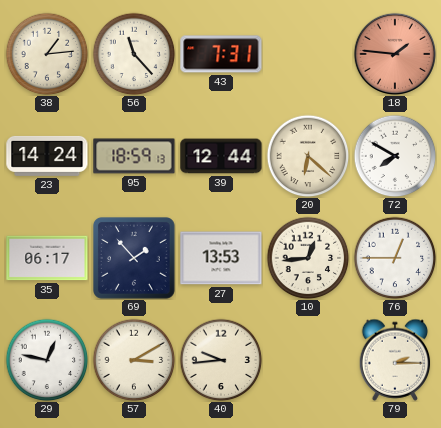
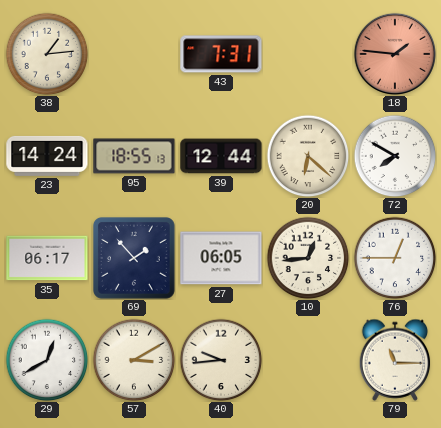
56: 11:23 -> none
95: 18:59 -> 18:55
27: 13:53 -> 06:05
29: 12:47 -> 12:40
79: 2:15 -> 11:15
